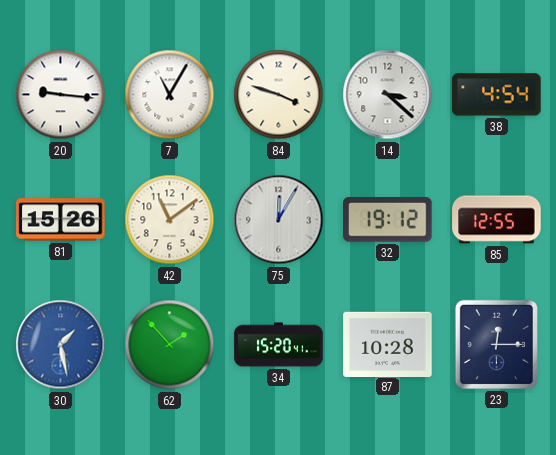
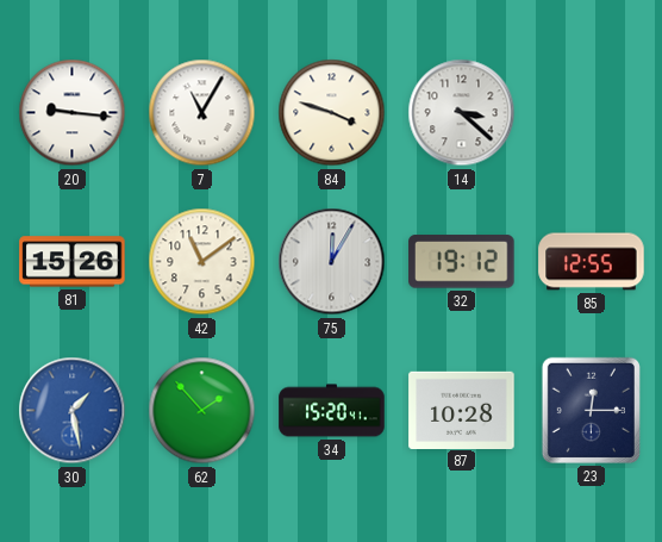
38: 4:54 -> none
